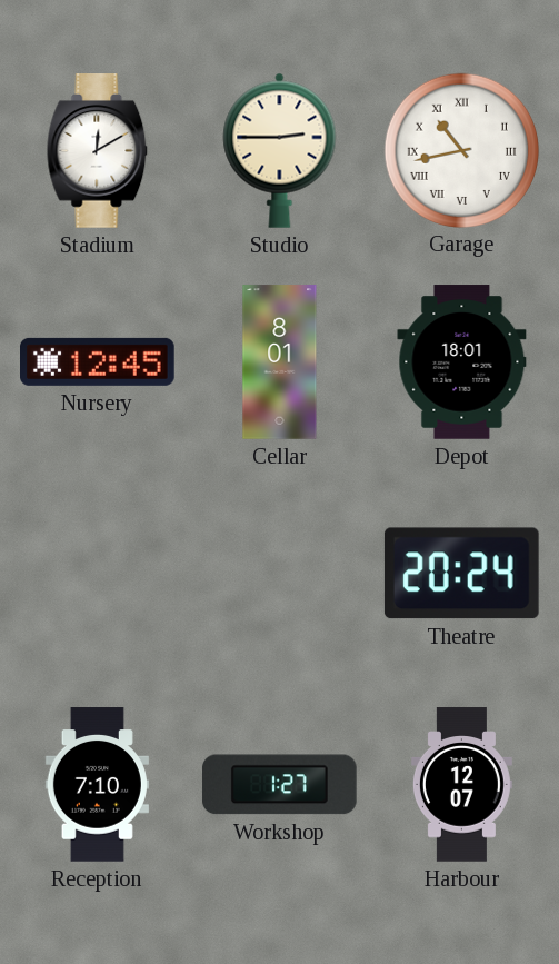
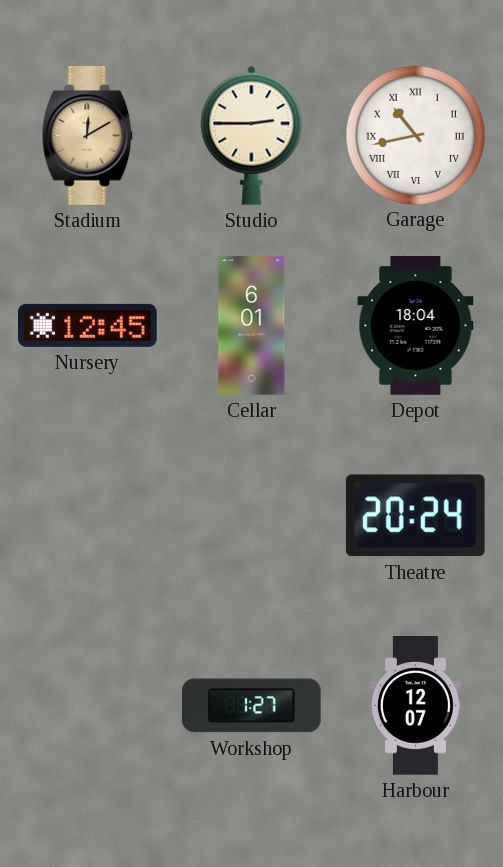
Stadium dial: white -> champagne
Cellar: 8:01 -> 6:01
Depot: 18:01 -> 18:04
Reception: 7:10 -> none
